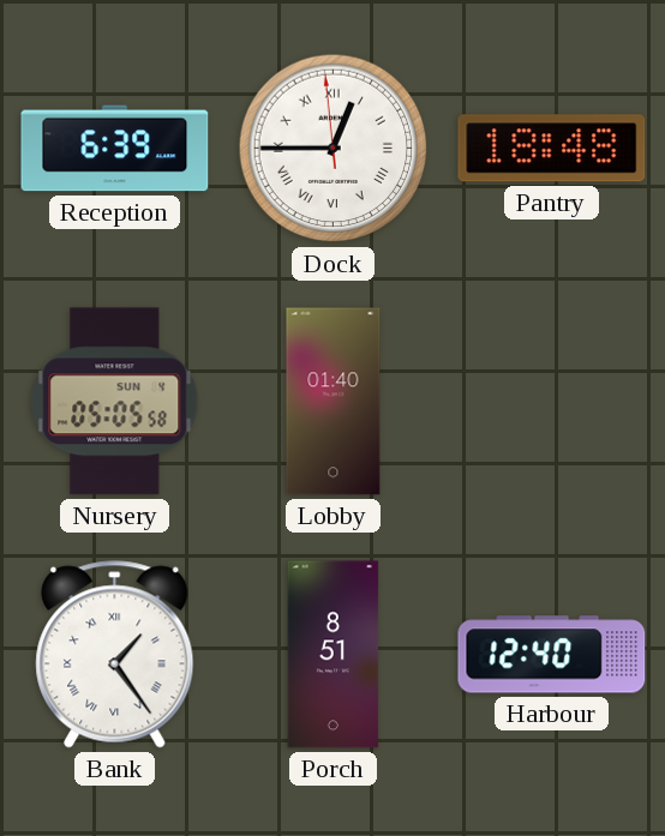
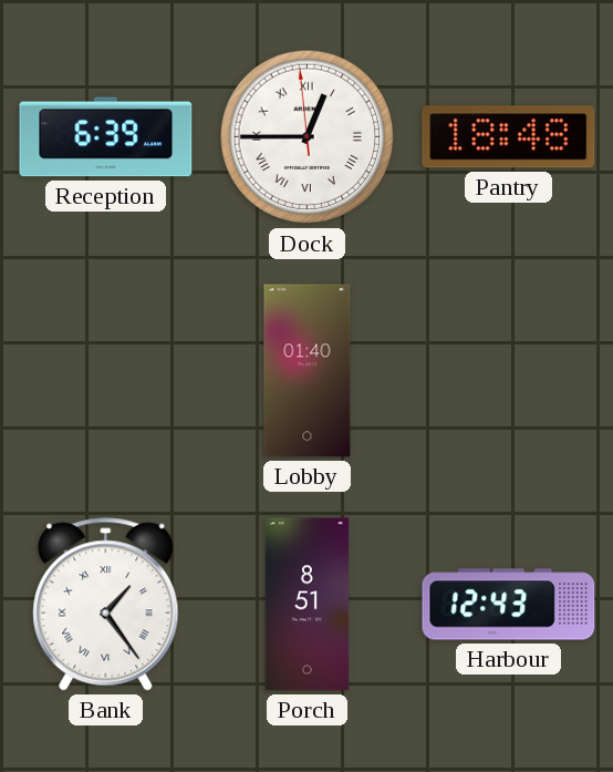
Nursery: 05:05 -> none
Harbour: 12:40 -> 12:43
